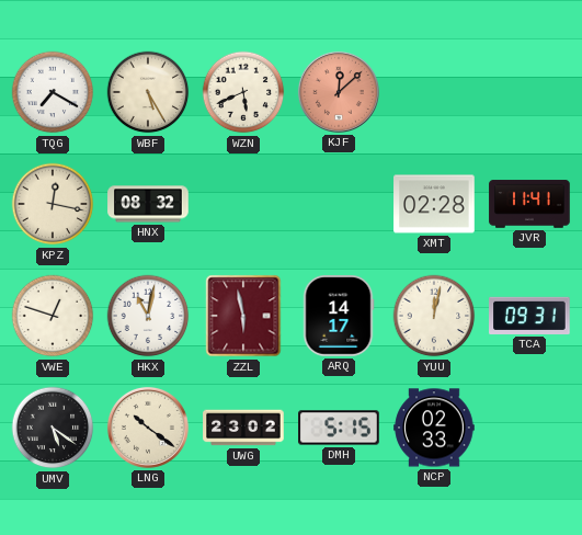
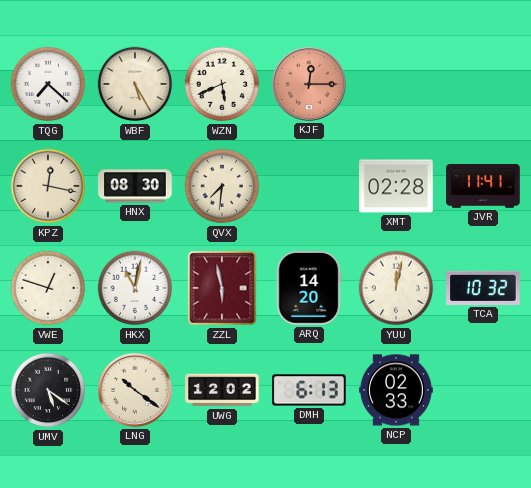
TQG: 7:20 -> 7:22
KJF: 12:08 -> 12:15
HNX: 08:32 -> 08:30
QVX: none -> 7:31
ARQ: 14:17 -> 14:20
TCA: 09:31 -> 10:32
UWG: 23:02 -> 12:02
DMH: 5:15 -> 6:13
